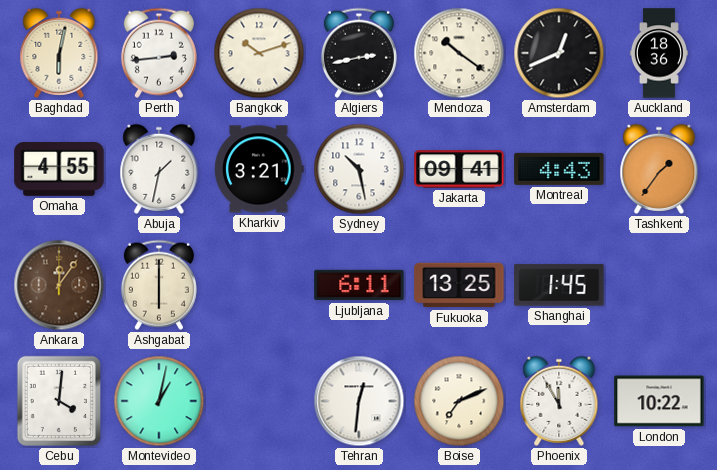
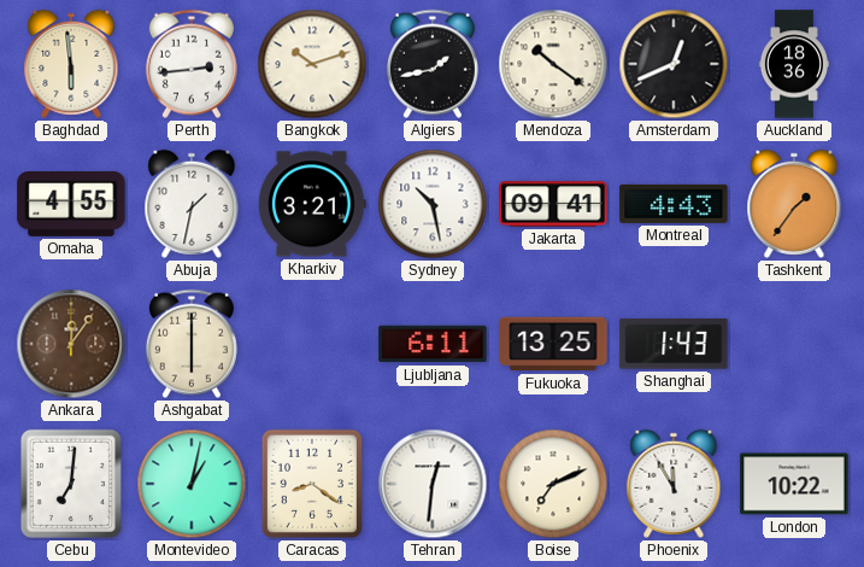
Baghdad: 6:02 -> 5:59
Algiers: 2:43 -> 1:43
Shanghai: 1:45 -> 1:43
Cebu: 4:01 -> 7:01
Caracas: none -> 8:21
